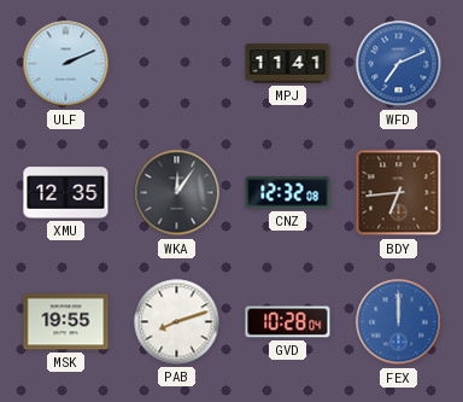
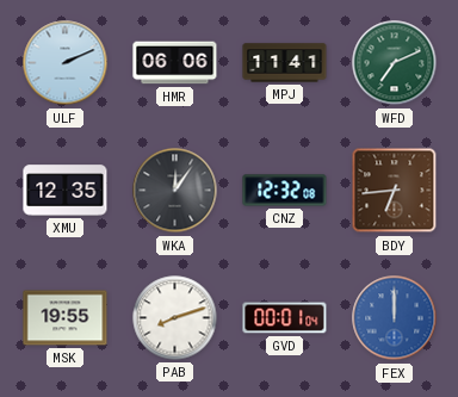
HMR: none -> 06:06
WFD dial: blue -> green
GVD: 10:28 -> 00:01
